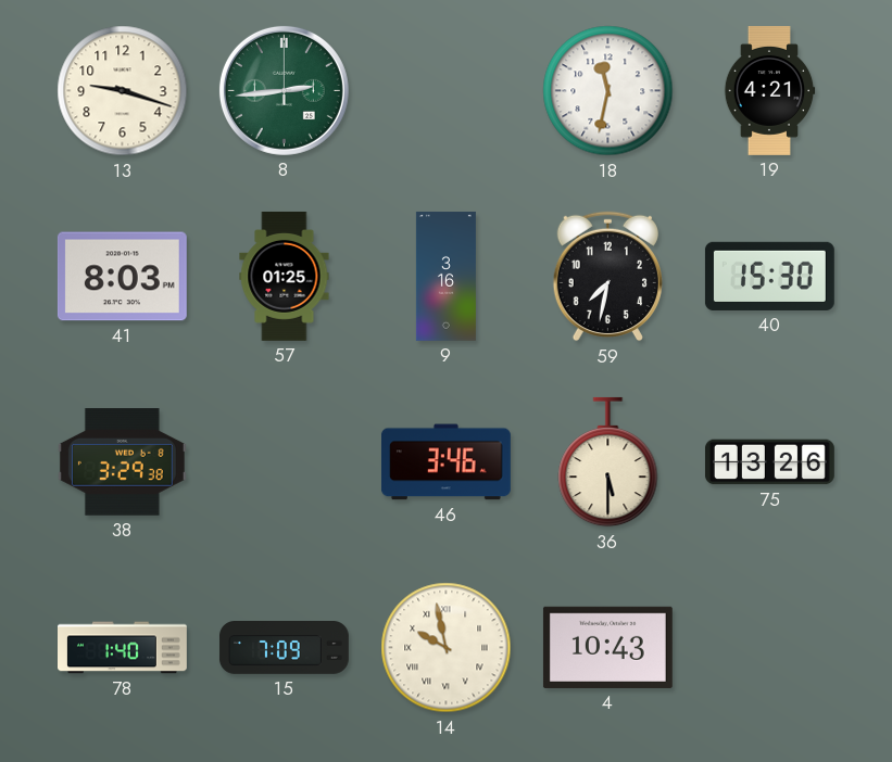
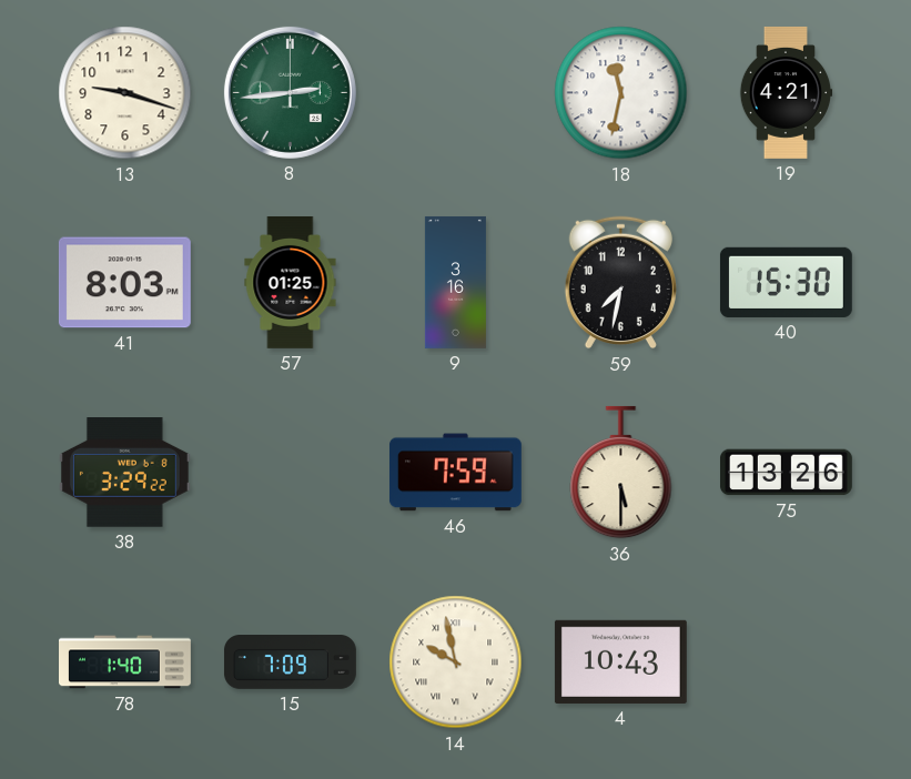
38: 3:29:38 -> 3:29:22
46: 3:46 -> 7:59
